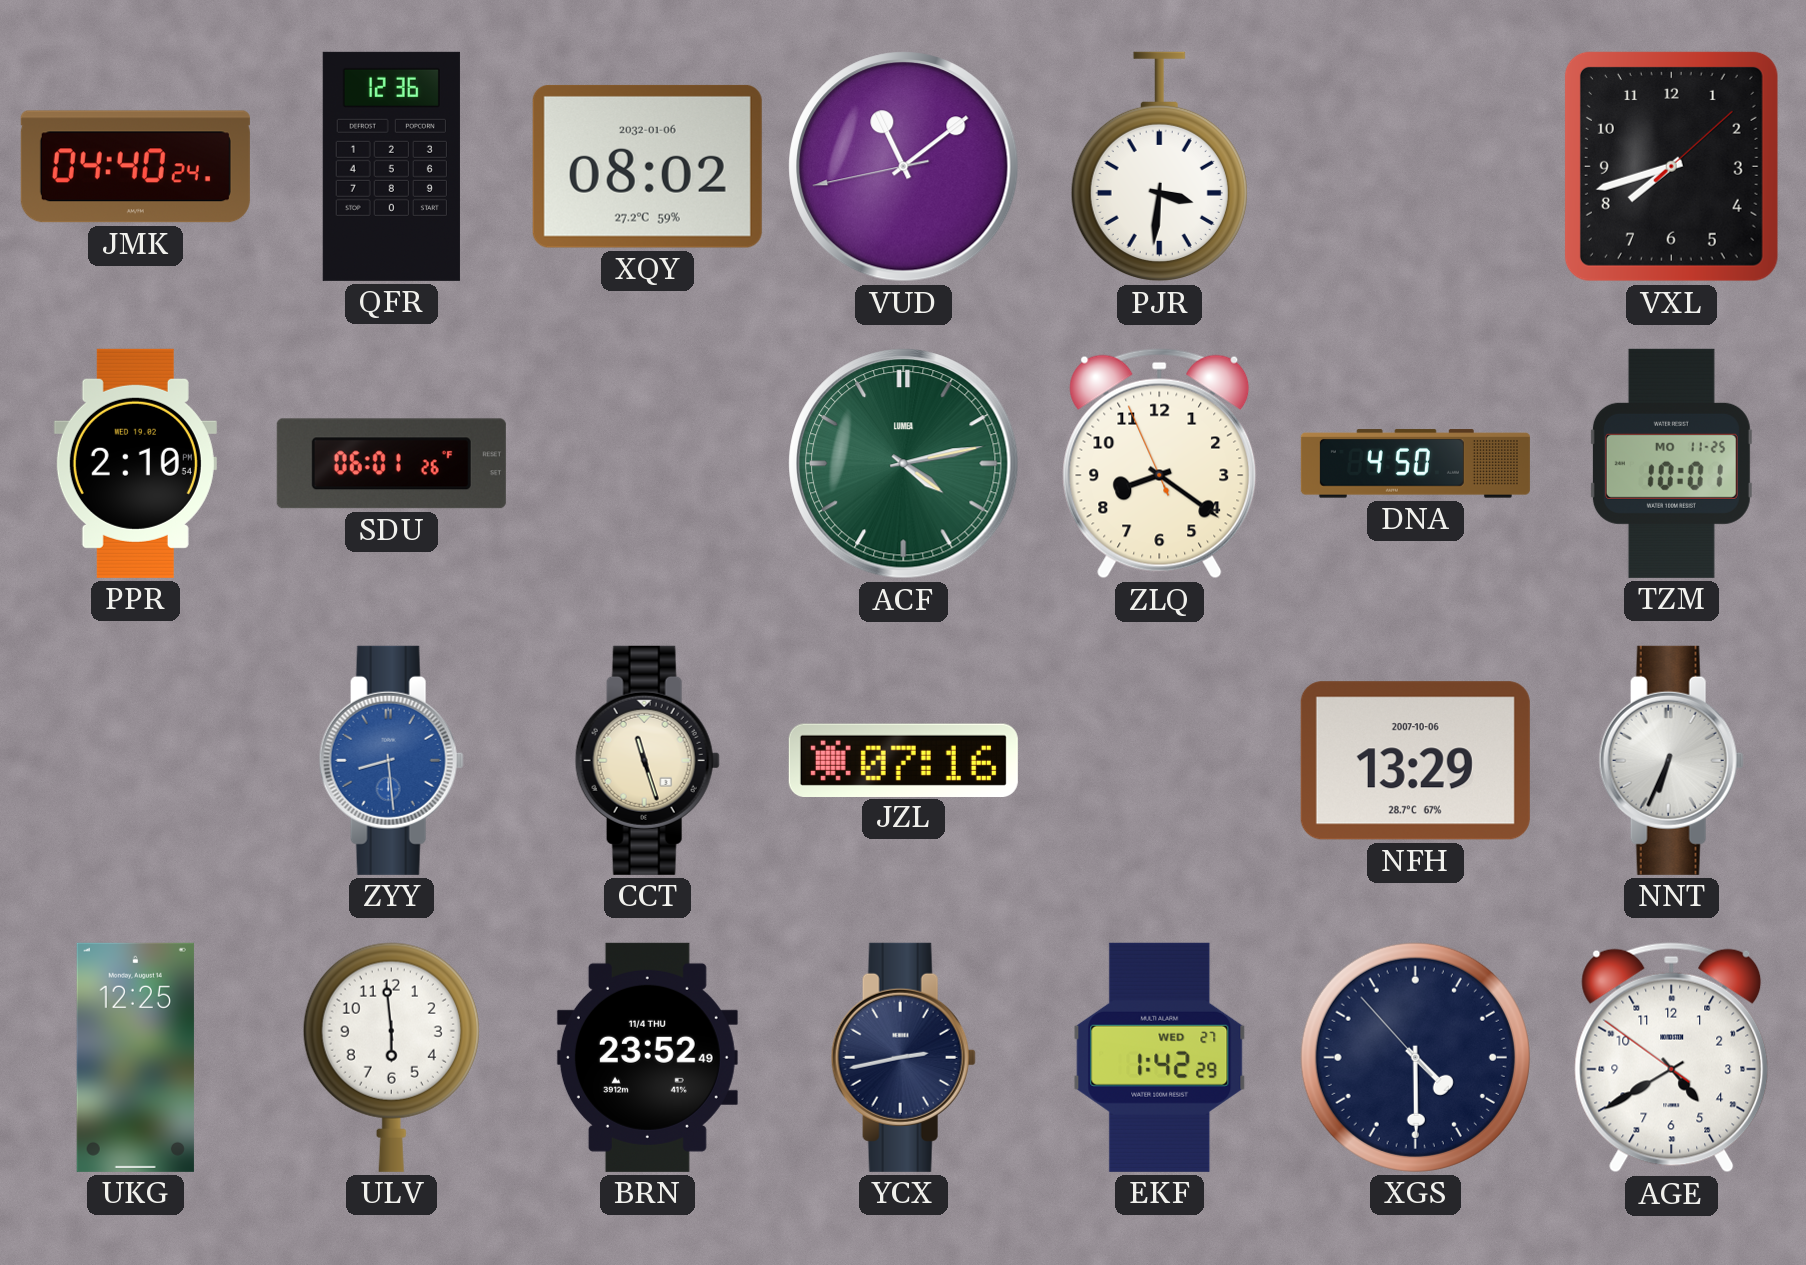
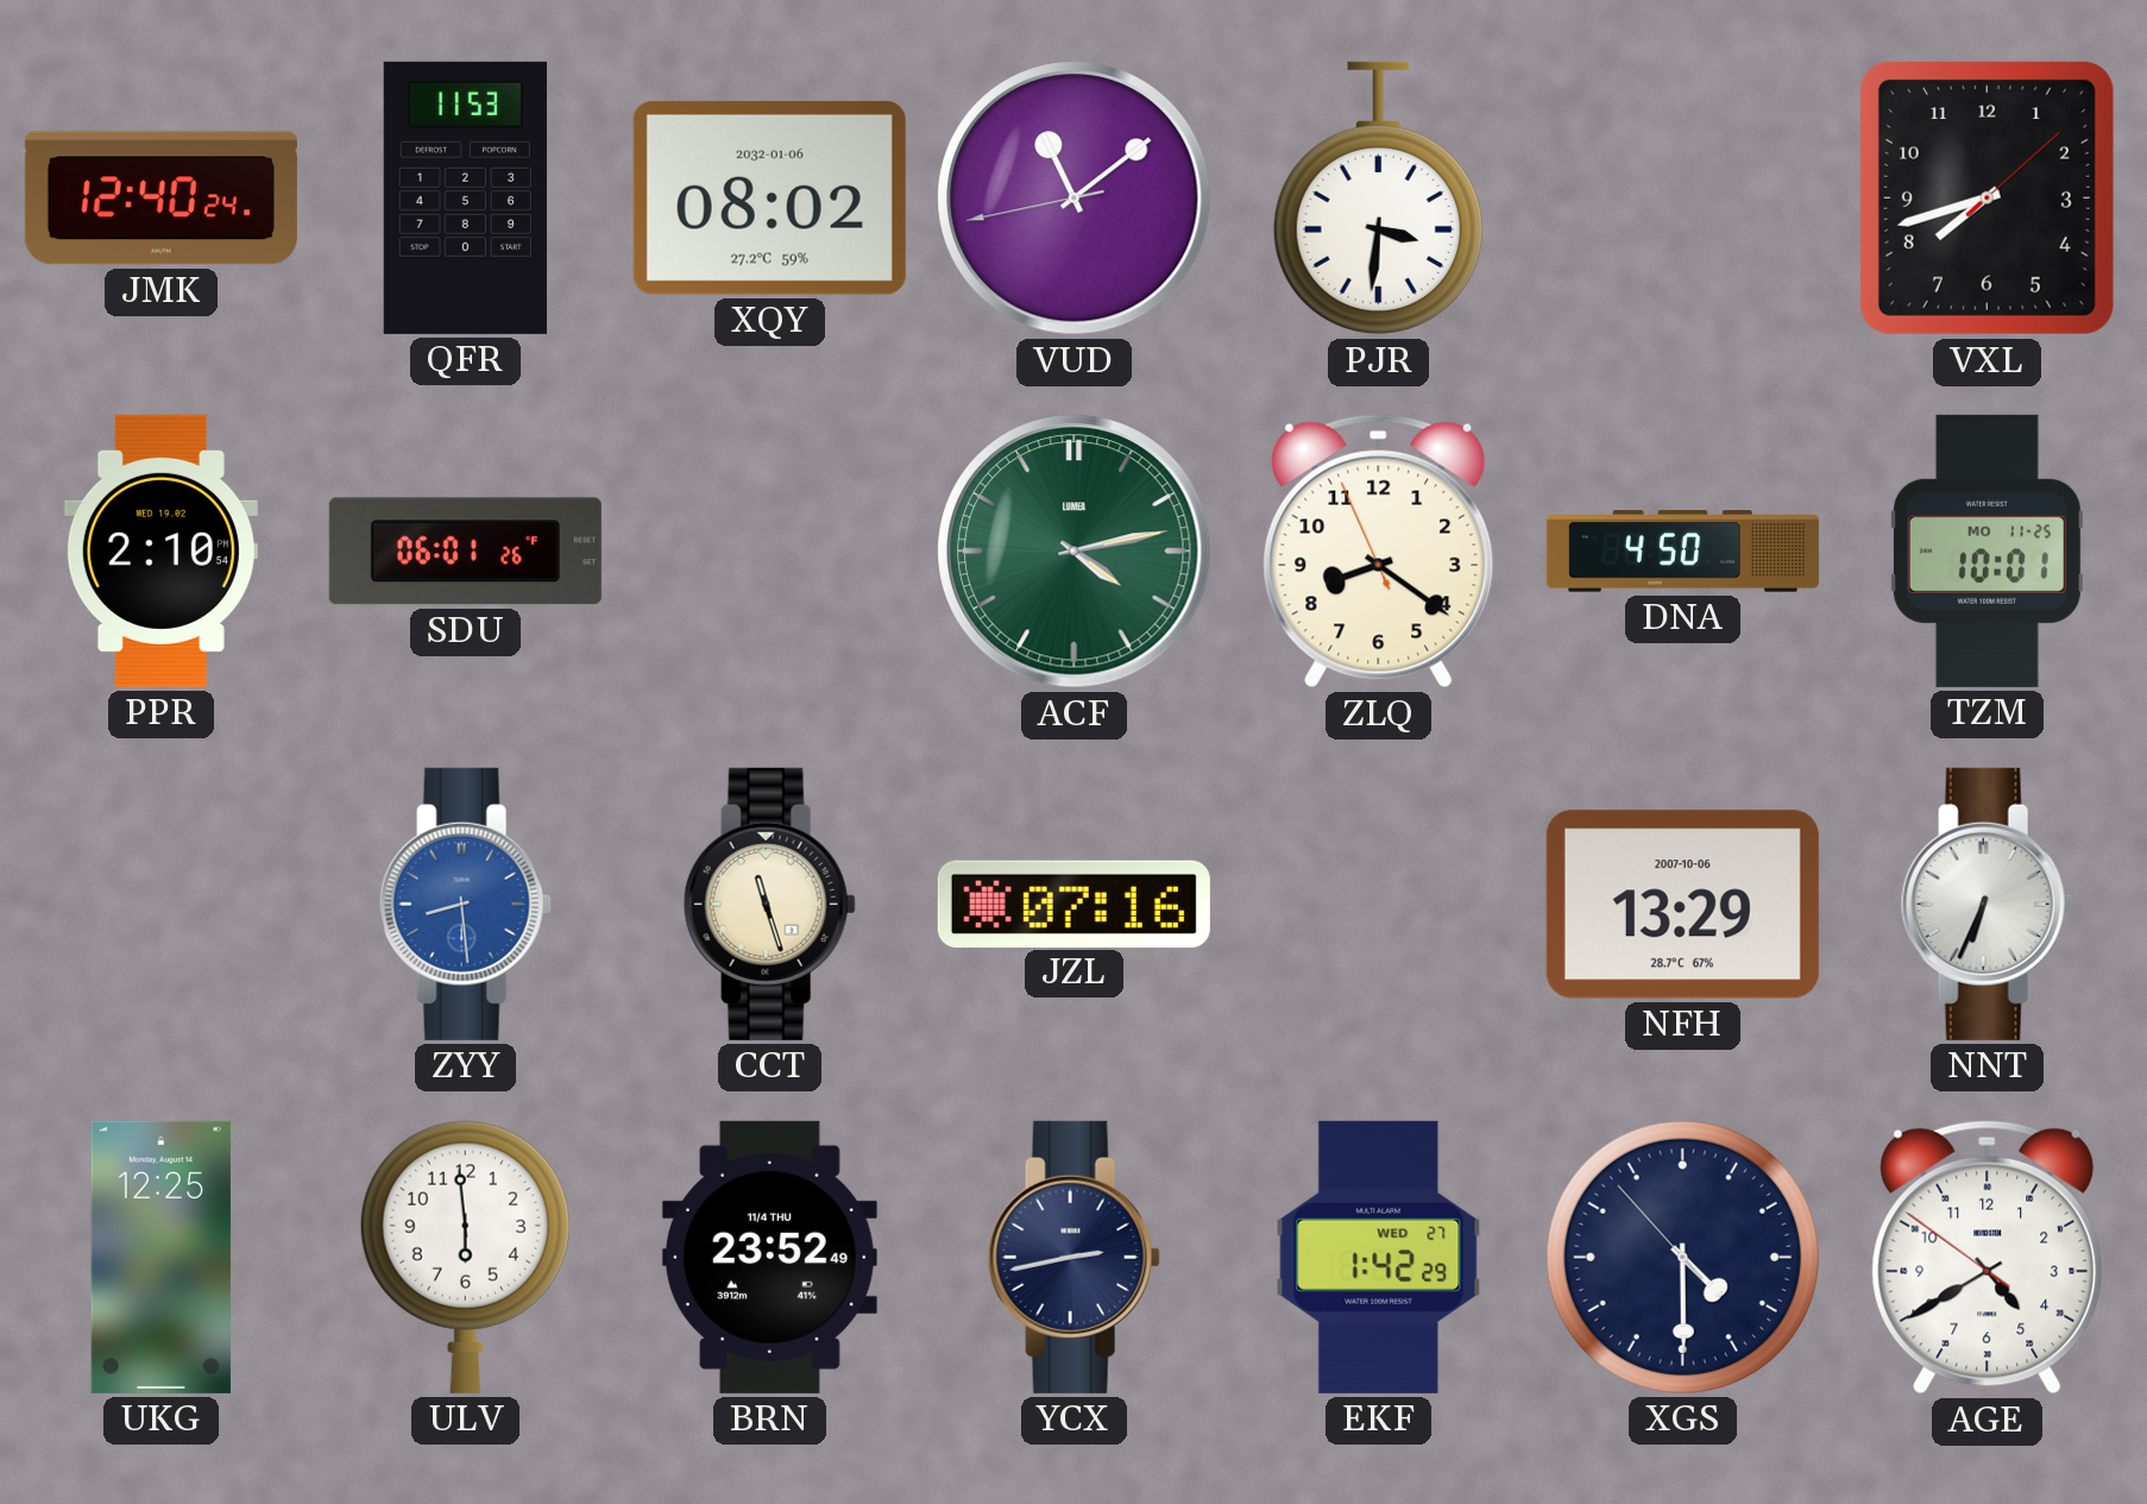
JMK: 04:40 -> 12:40
QFR: 12:36 -> 11:53
